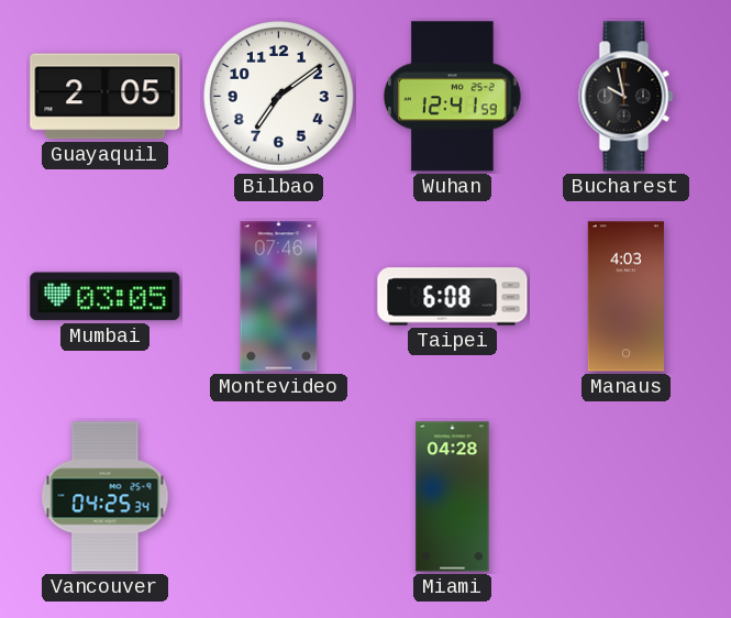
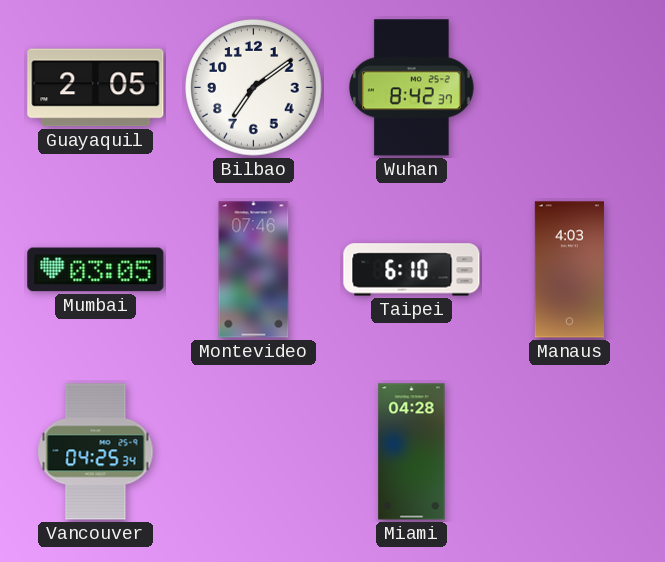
Wuhan: 12:41 -> 8:42
Bucharest: 9:58 -> none
Taipei: 6:08 -> 6:10
